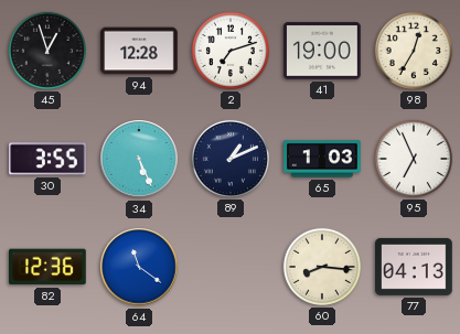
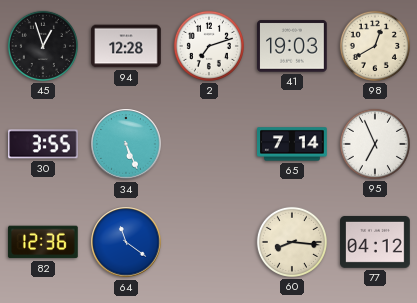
41: 19:00 -> 19:03
98: 12:35 -> 12:40
89: 1:11 -> none
65: 1:03 -> 7:14
77: 04:13 -> 04:12
